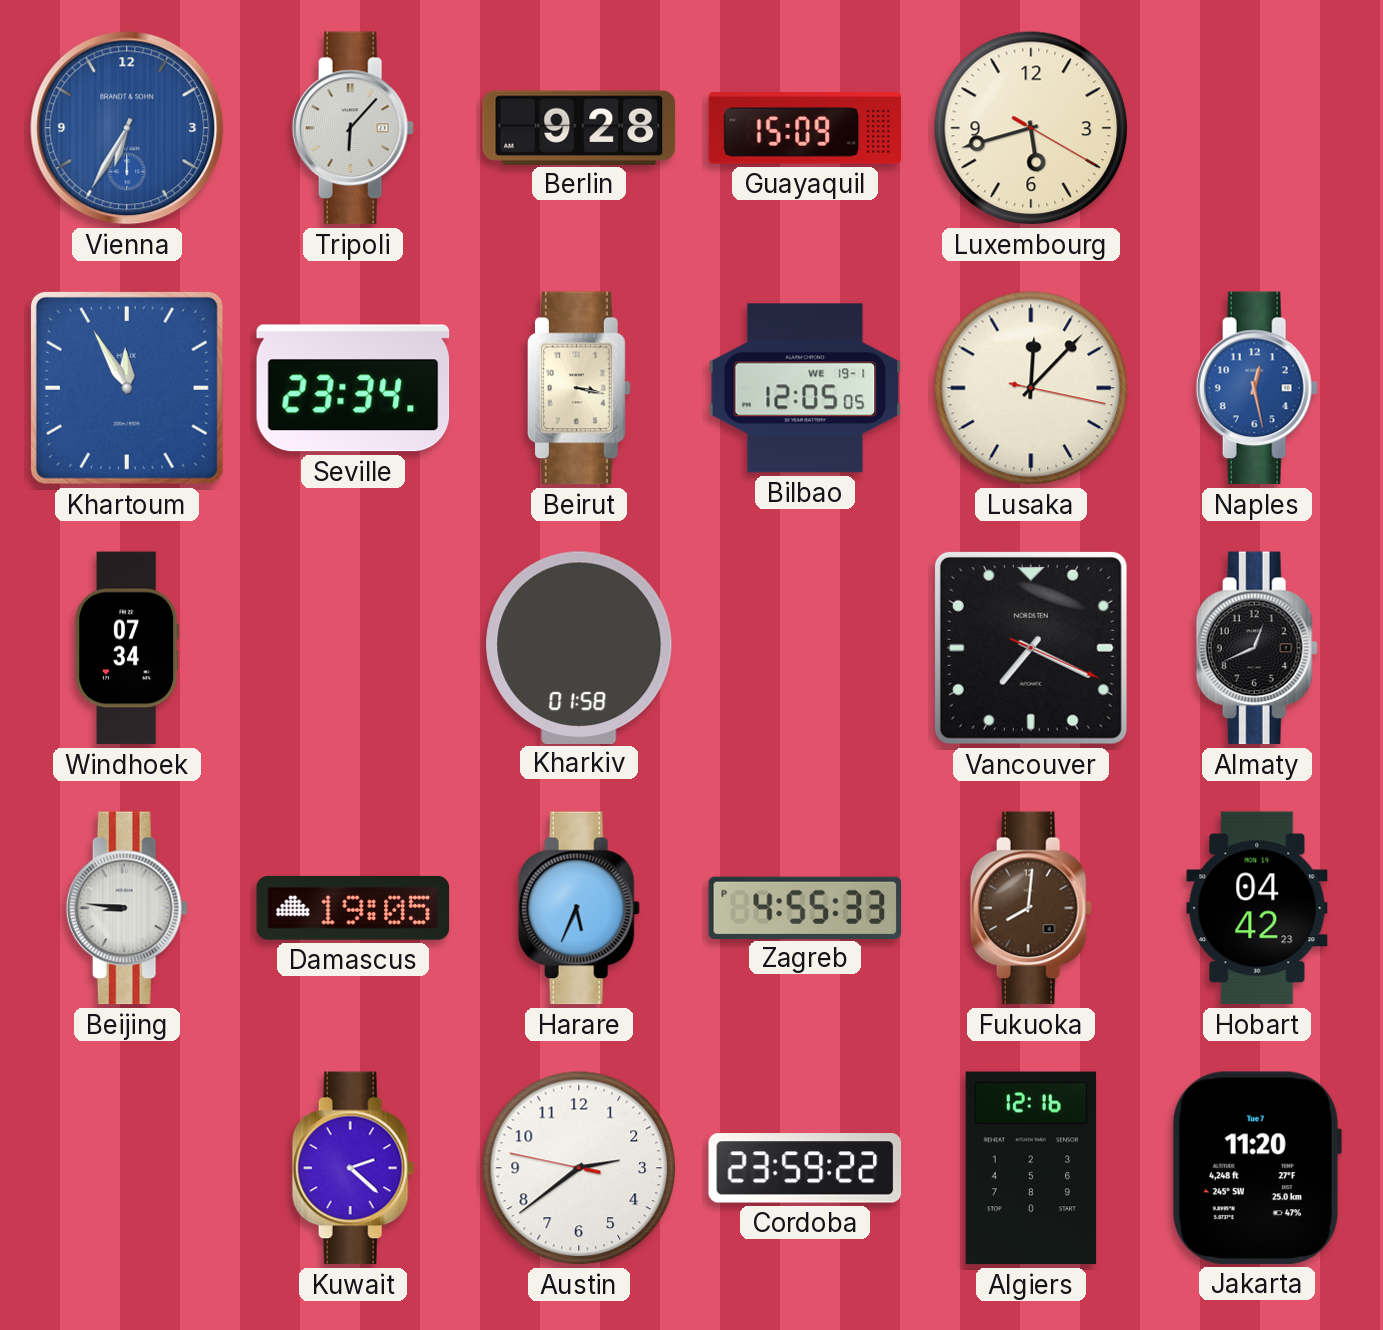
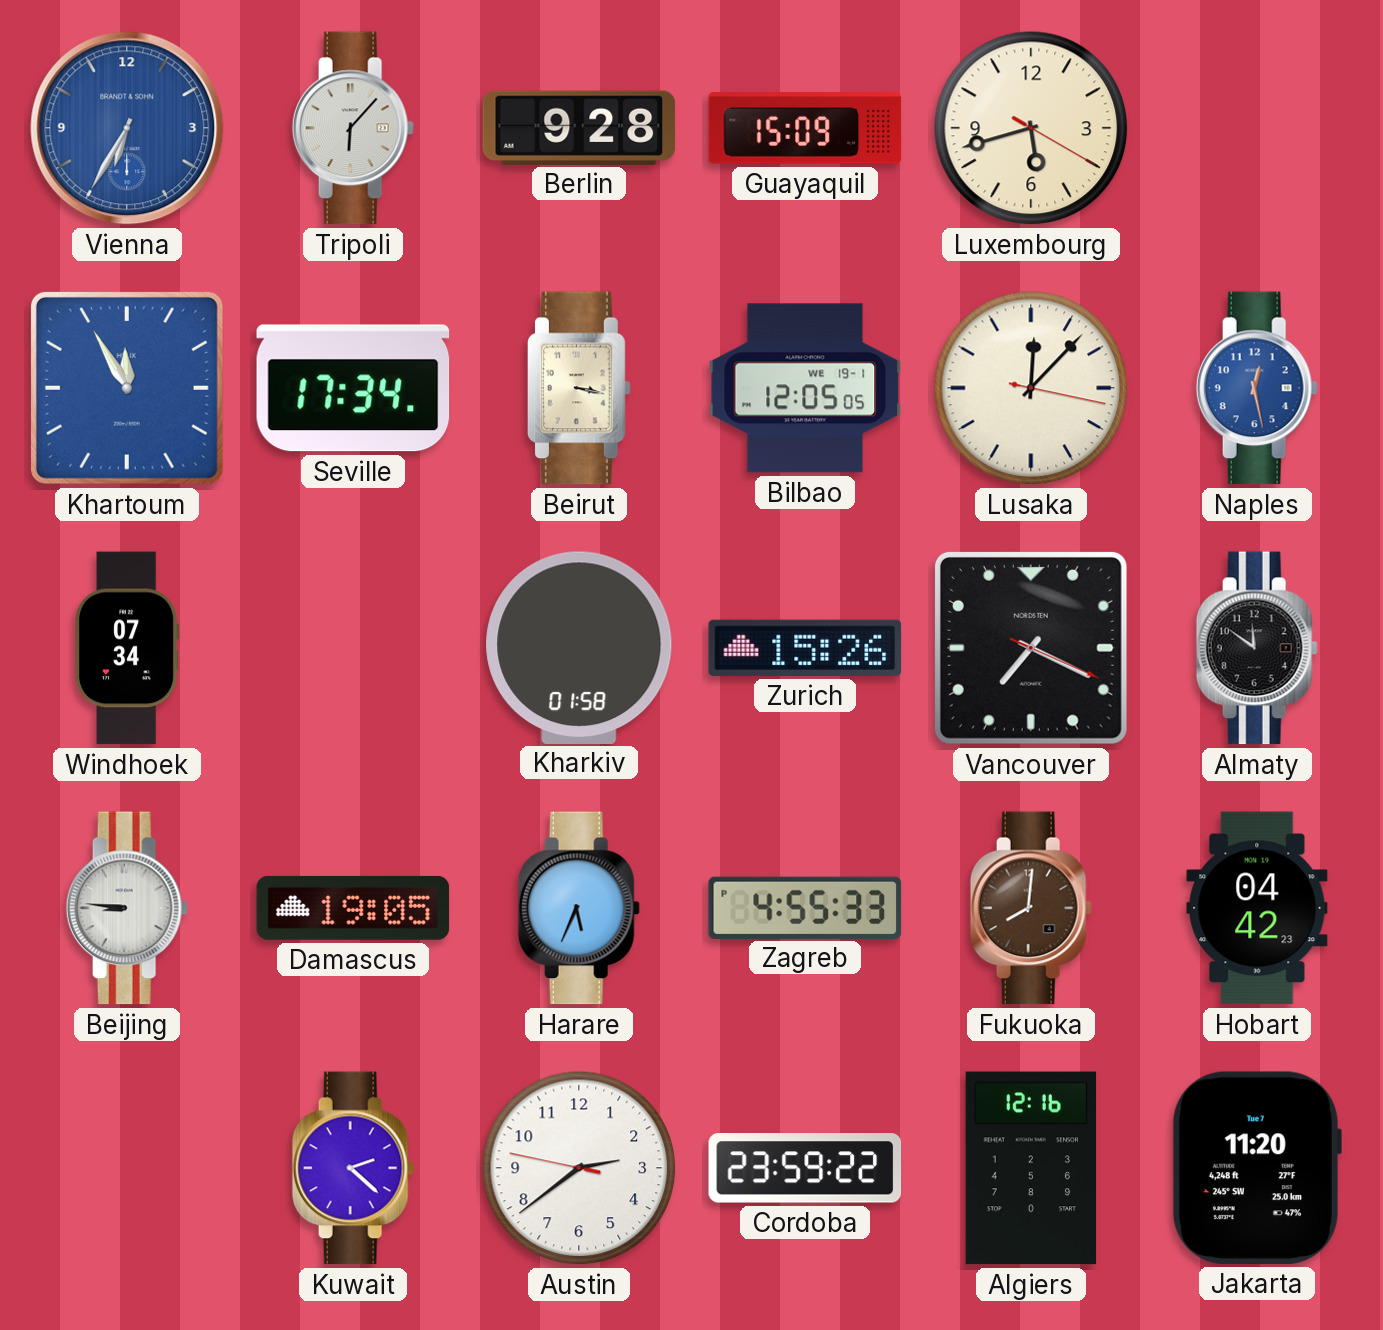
Seville: 23:34 -> 17:34
Zurich: none -> 15:26
Almaty: 12:41 -> 11:51
